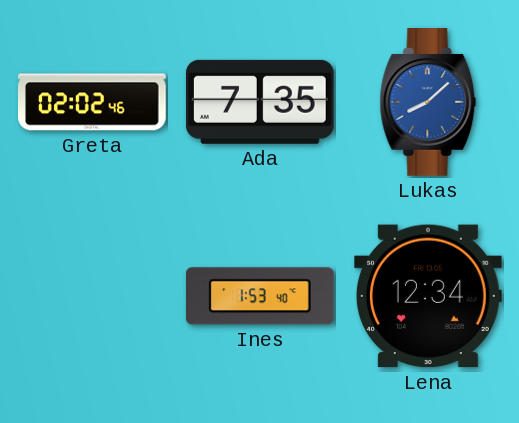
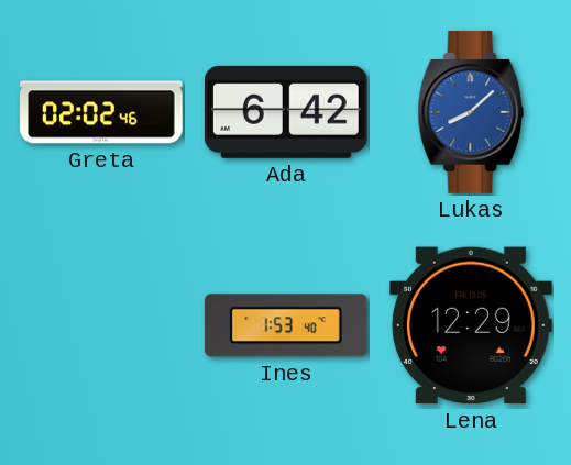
Ada: 7:35 -> 6:42
Lena: 12:34 -> 12:29
